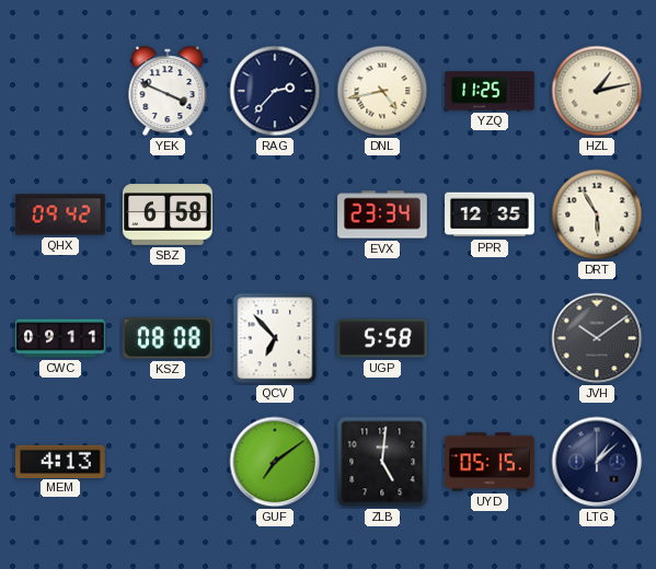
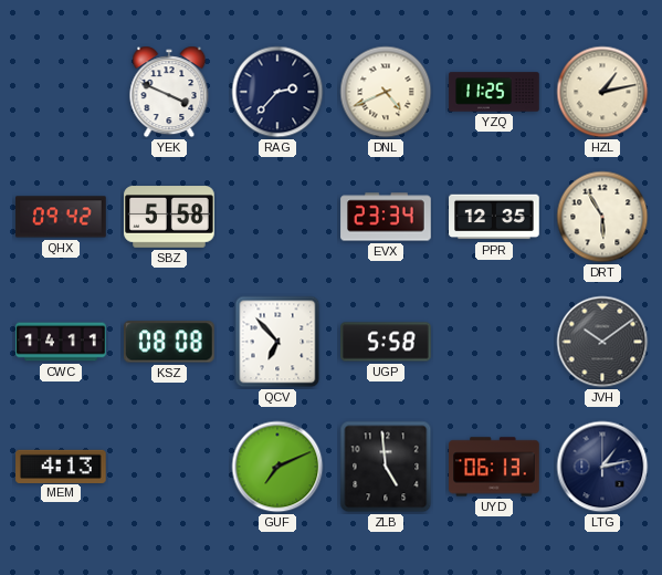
DNL: 4:43 -> 4:41
SBZ: 6:58 -> 5:58
CWC: 09:11 -> 14:11
GUF: 7:09 -> 7:11
ZLB: 5:01 -> 4:59
UYD: 05:15 -> 06:13
LTG: 1:08 -> 1:13
